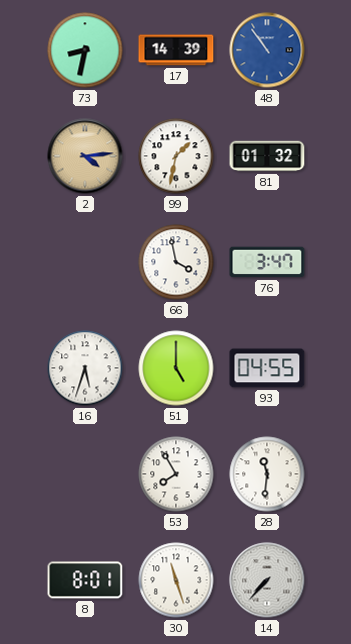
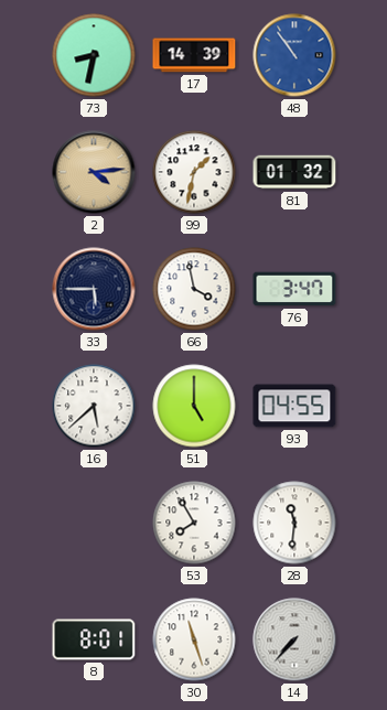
33: none -> 5:45
16: 5:33 -> 5:38
